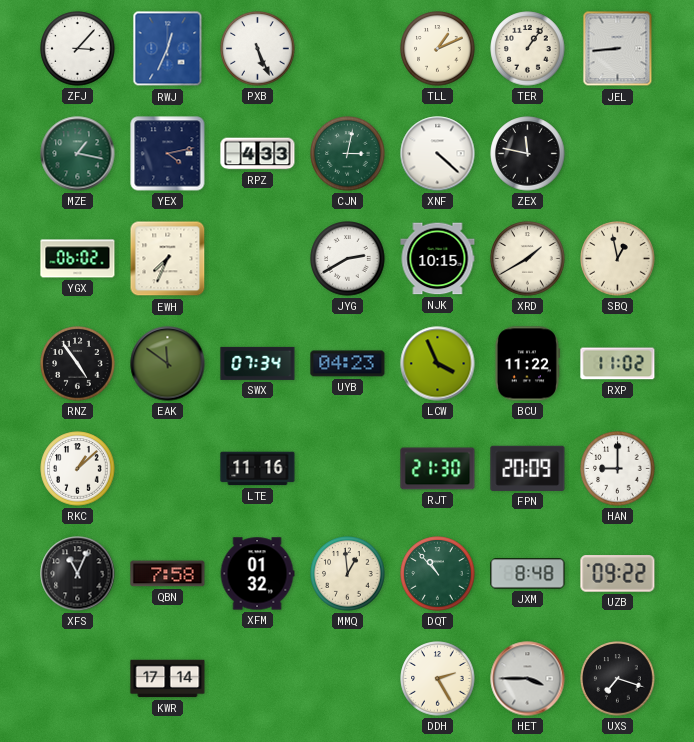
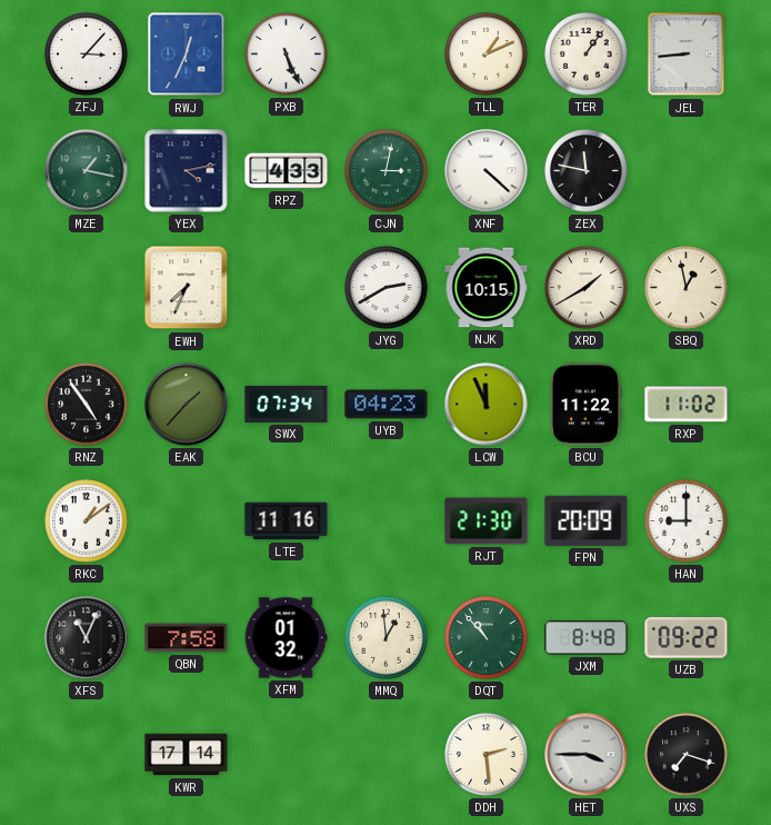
YGX: 06:02 -> none
EAK: 11:51 -> 1:37
LCW: 3:56 -> 11:56
RKC: 1:08 -> 1:09
DDH: 2:25 -> 2:29
